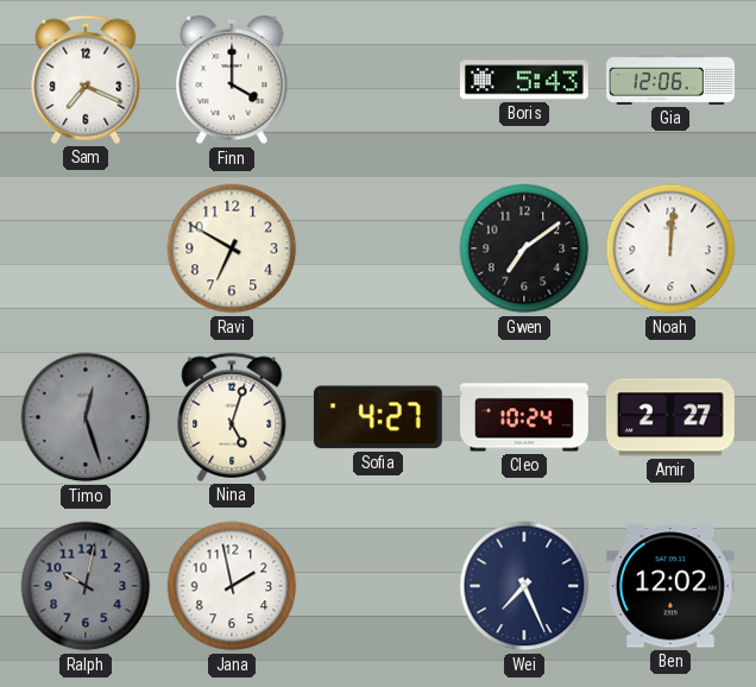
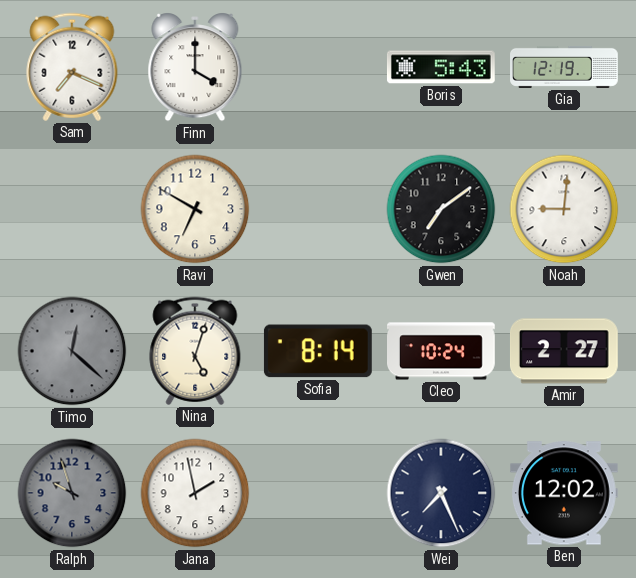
Gia: 12:06 -> 12:19
Noah: 12:01 -> 9:01
Timo: 12:27 -> 12:22
Sofia: 4:27 -> 8:14
Ralph: 10:02 -> 9:57
